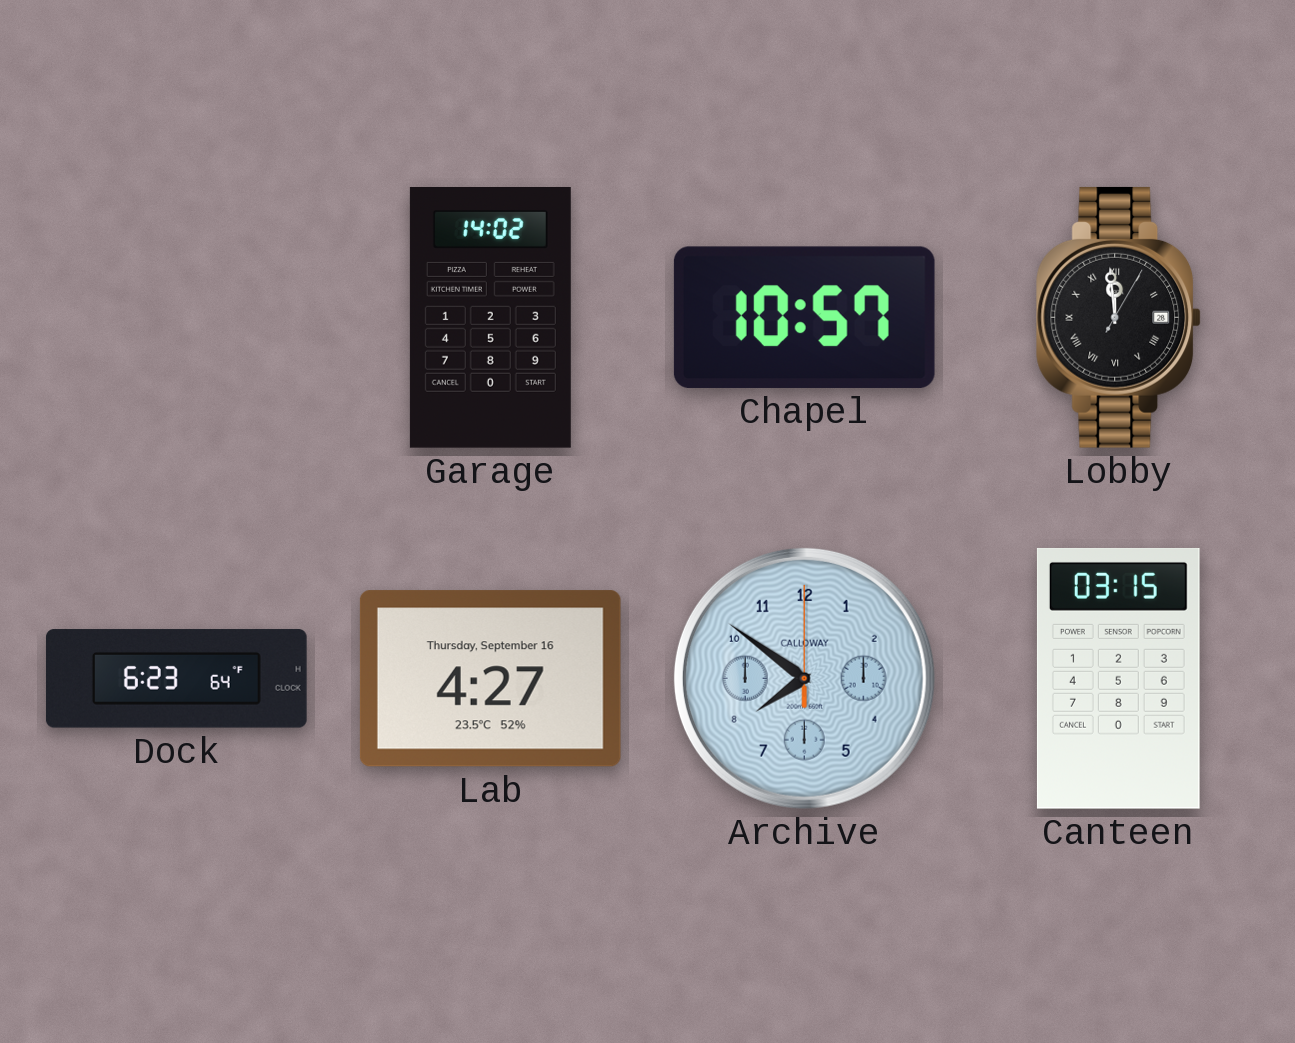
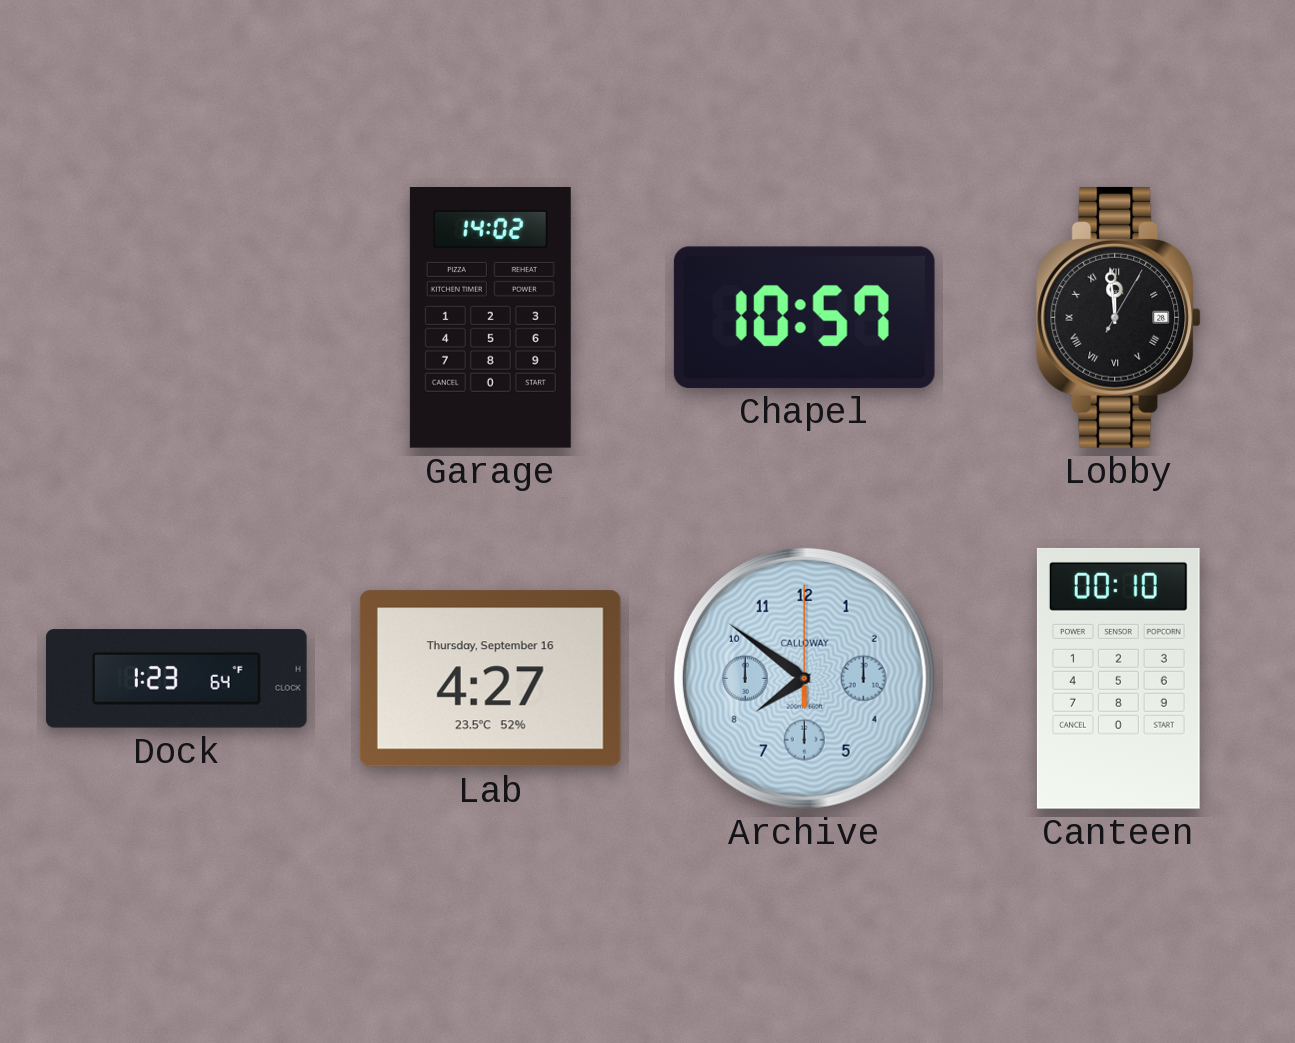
Dock: 6:23 -> 1:23
Canteen: 03:15 -> 00:10
